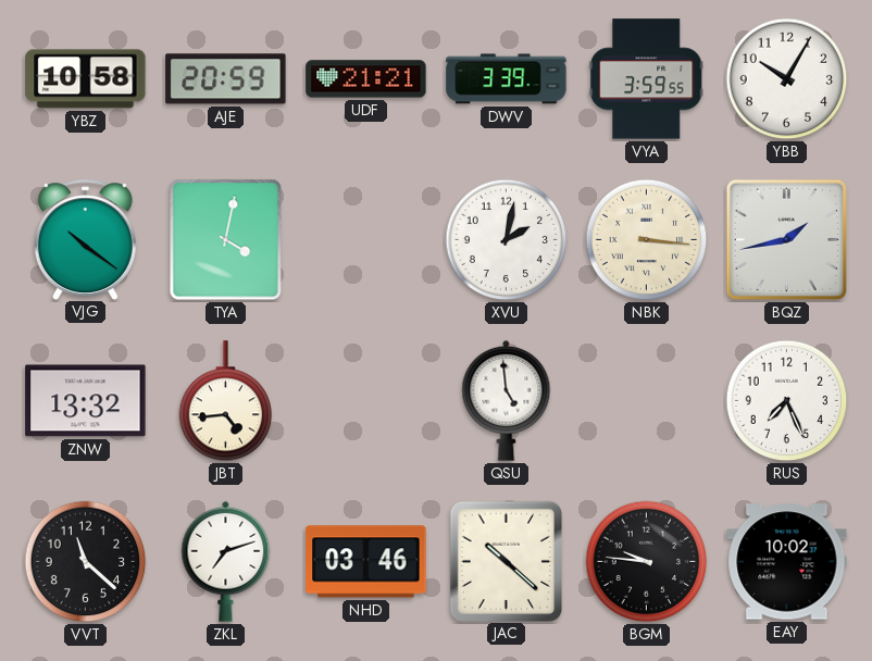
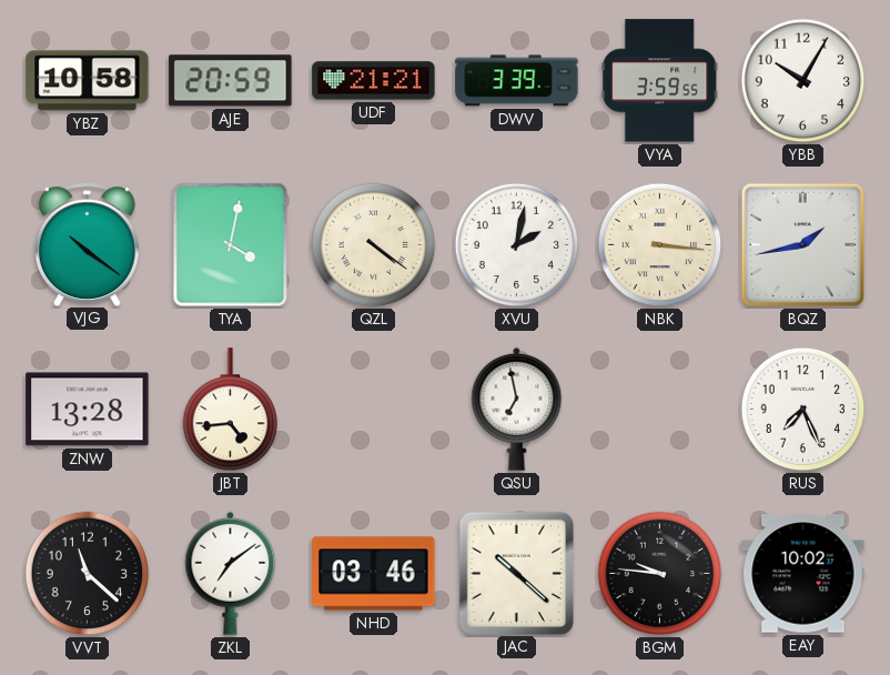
QZL: none -> 4:21
ZNW: 13:32 -> 13:28
QSU: 4:59 -> 6:58
ZKL: 7:12 -> 7:09
